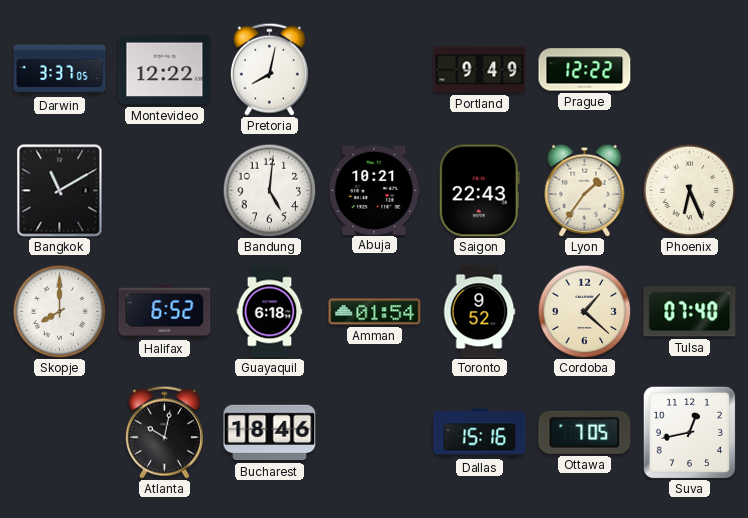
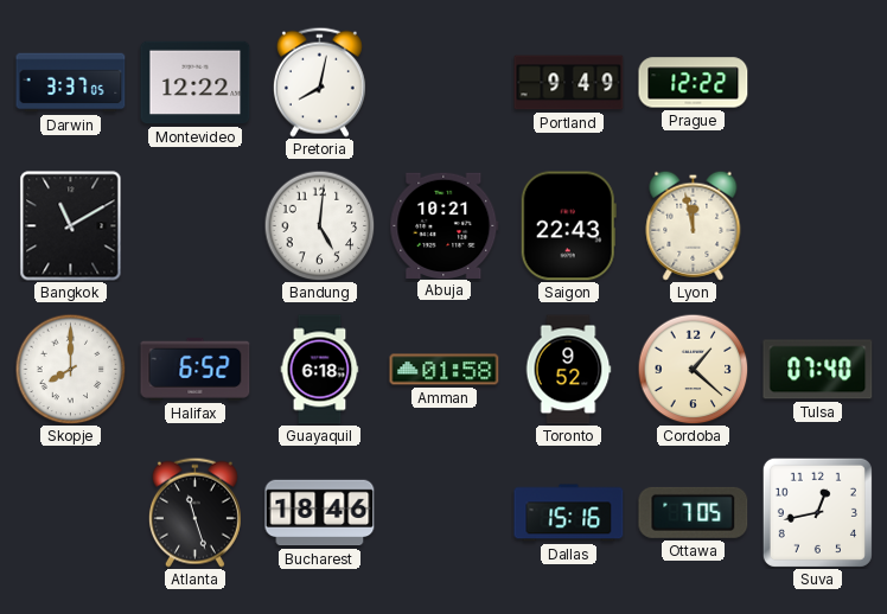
Lyon: 1:36 -> 11:58
Phoenix: 6:26 -> none
Amman: 01:54 -> 01:58
Atlanta: 10:02 -> 11:27
